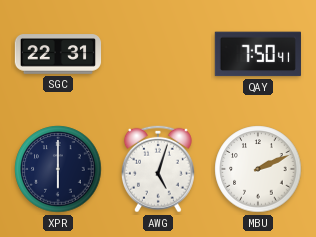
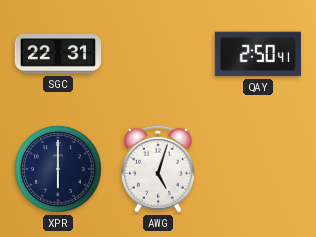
QAY: 7:50 -> 2:50
MBU: 2:11 -> none
